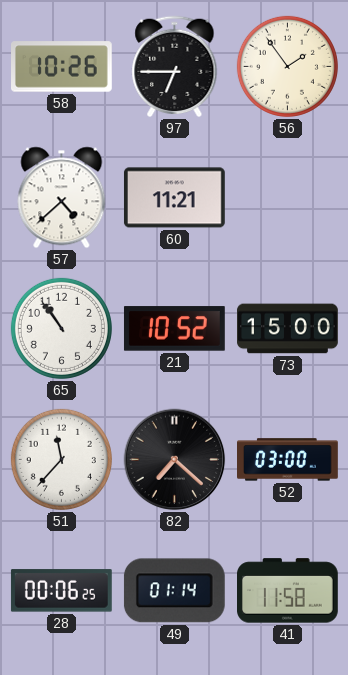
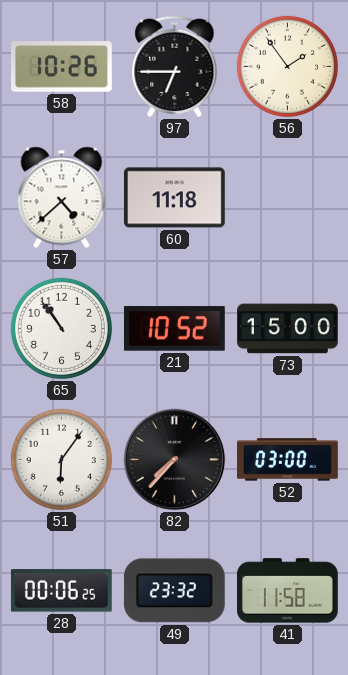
60: 11:21 -> 11:18
51: 11:37 -> 6:06
82: 7:22 -> 7:37
49: 01:14 -> 23:32
